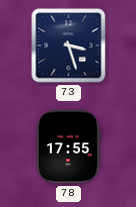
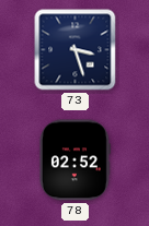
78: 17:55 -> 02:52
